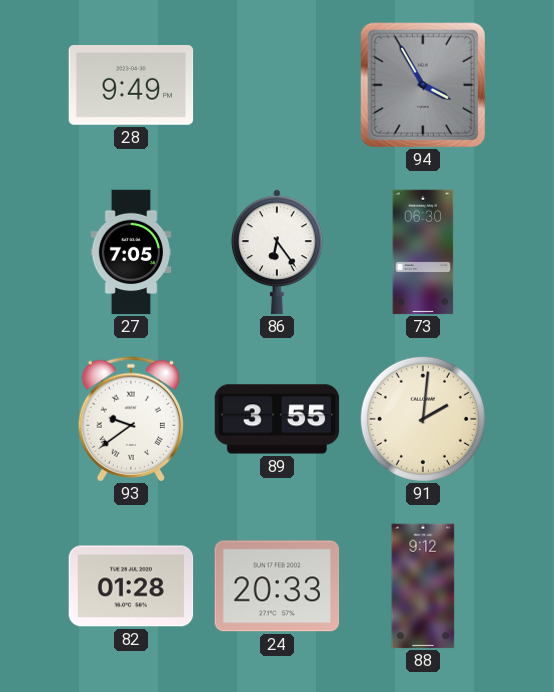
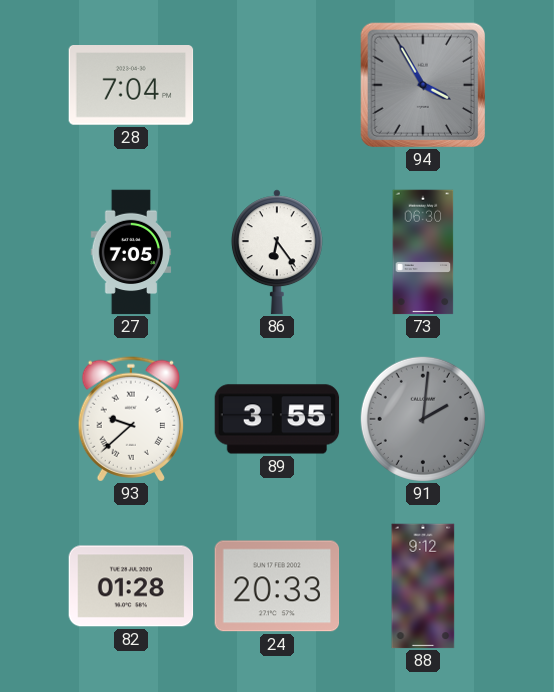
28: 9:49 -> 7:04
93: 9:39 -> 9:38
91 dial: cream -> grey
